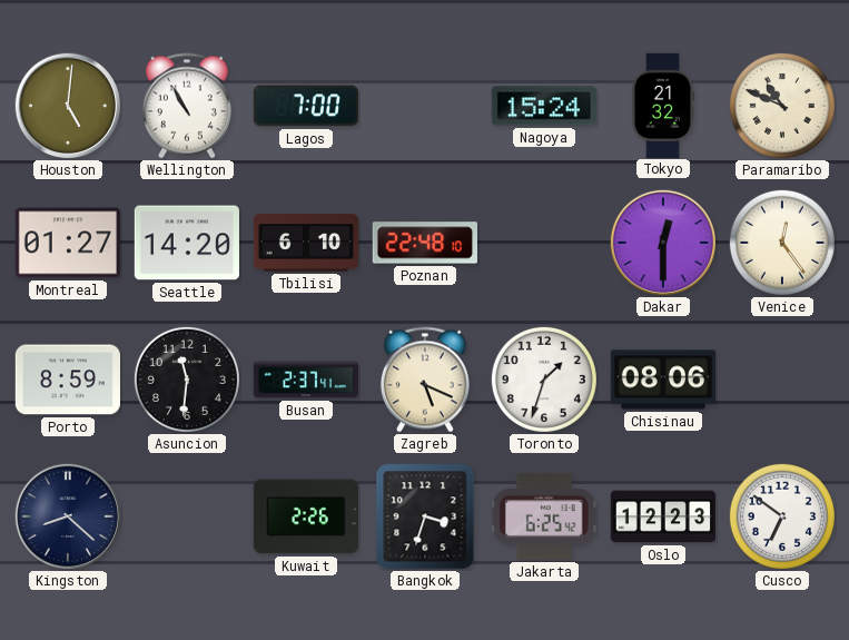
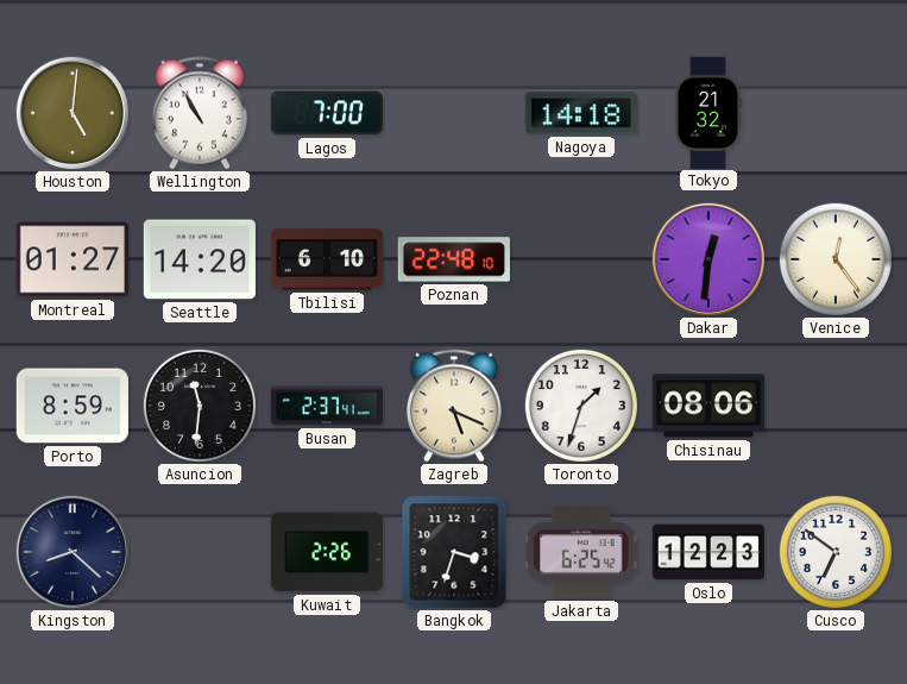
Nagoya: 15:24 -> 14:18
Paramaribo: 10:49 -> none
Dakar: 12:30 -> 12:31
